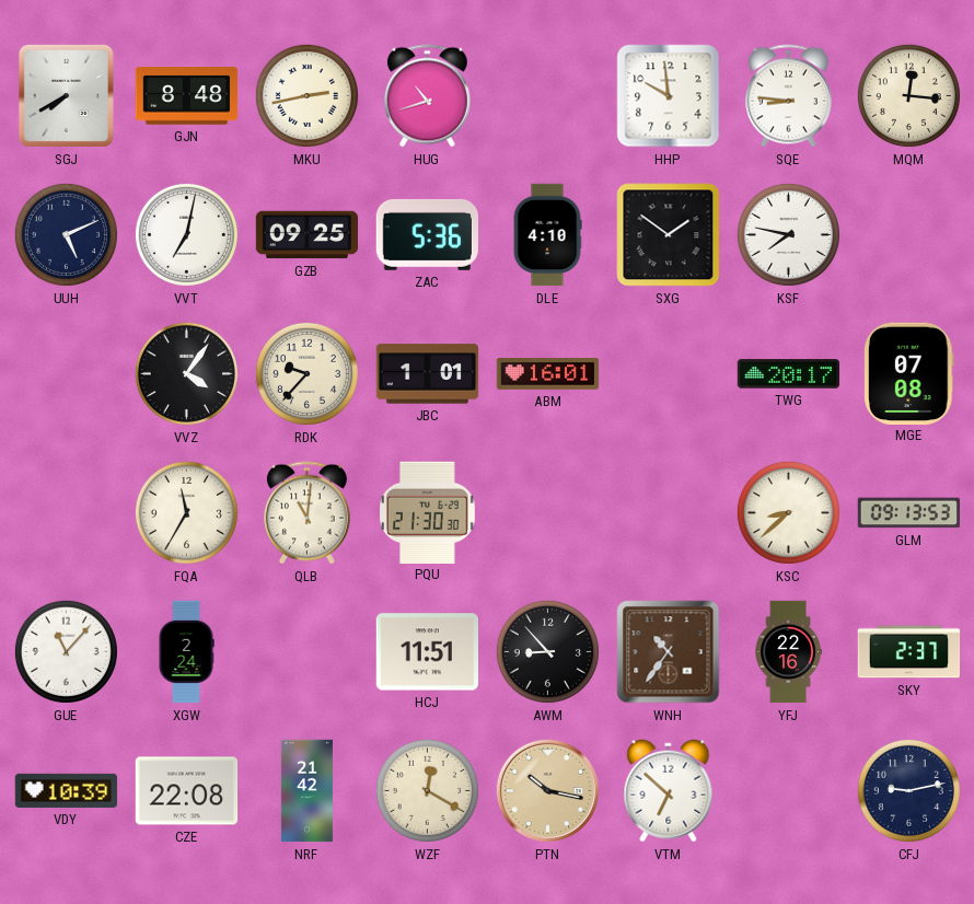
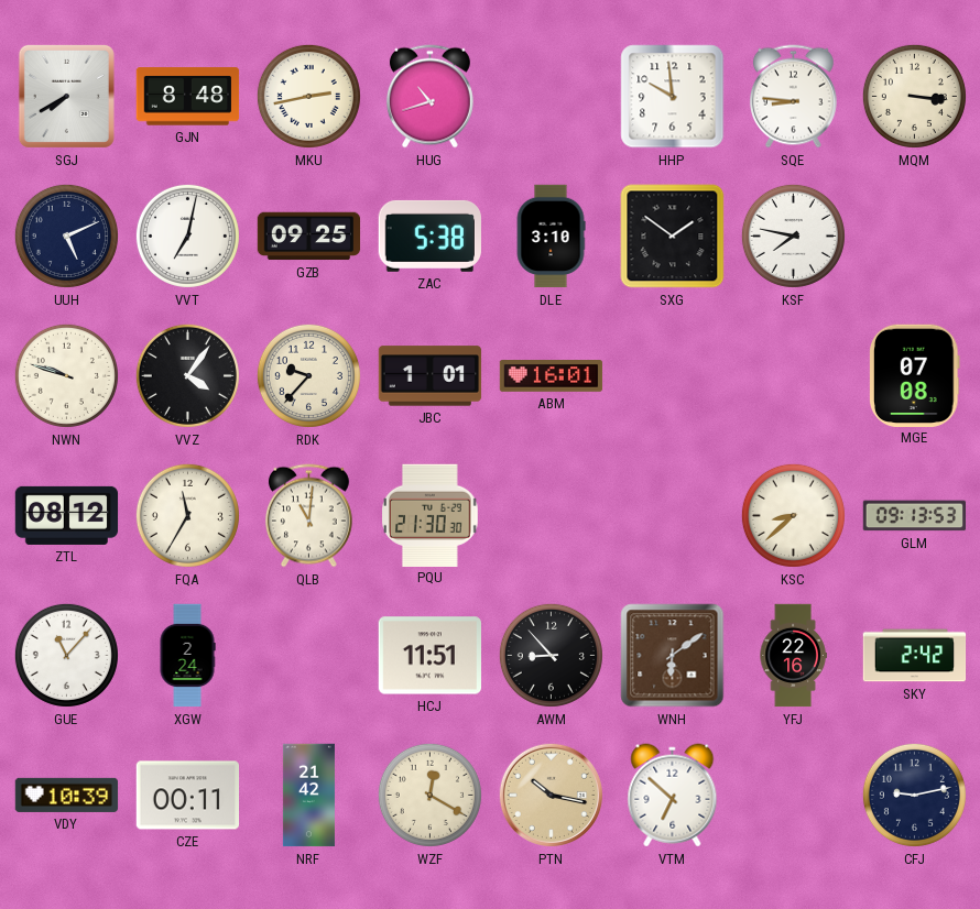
MQM: 12:16 -> 3:16
ZAC: 5:36 -> 5:38
DLE: 4:10 -> 3:10
NWN: none -> 9:48
TWG: 20:17 -> none
ZTL: none -> 08:12
WNH: 10:36 -> 6:09
SKY: 2:37 -> 2:42
CZE: 22:08 -> 00:11
